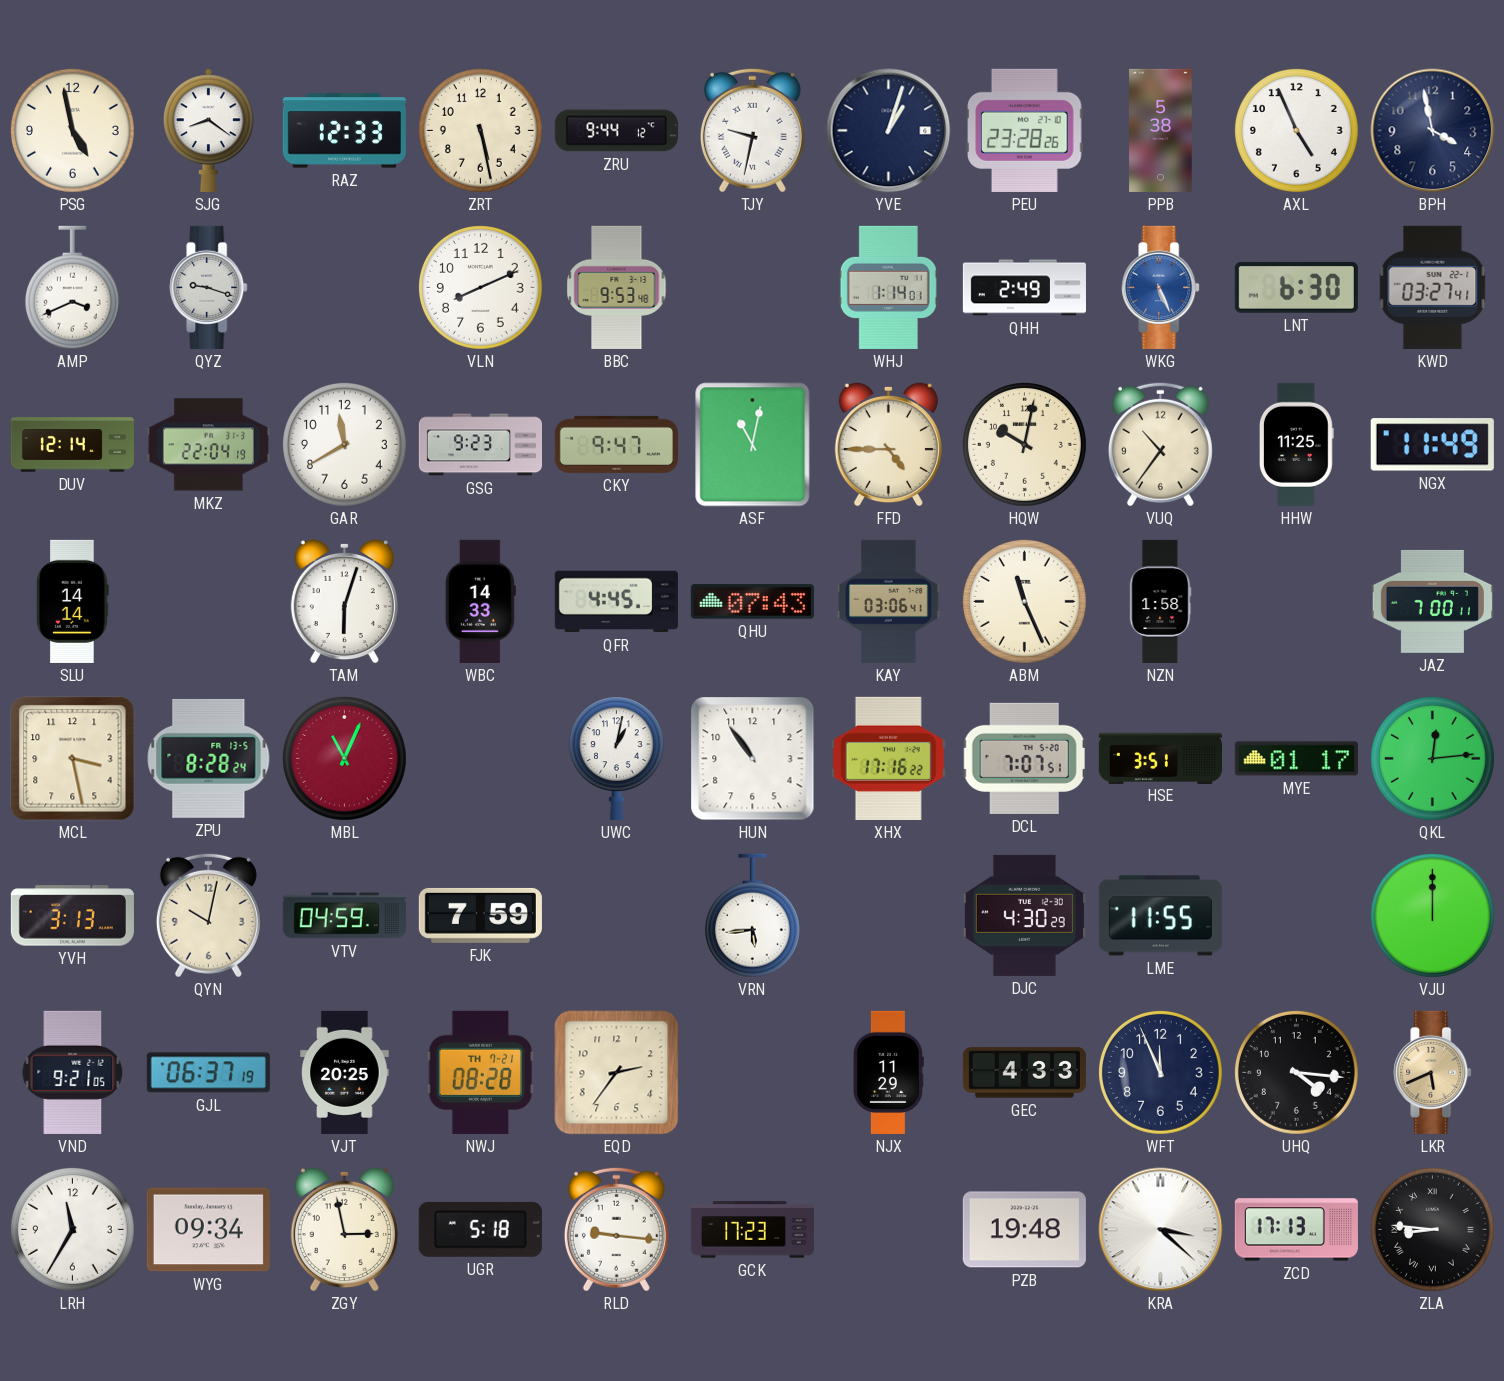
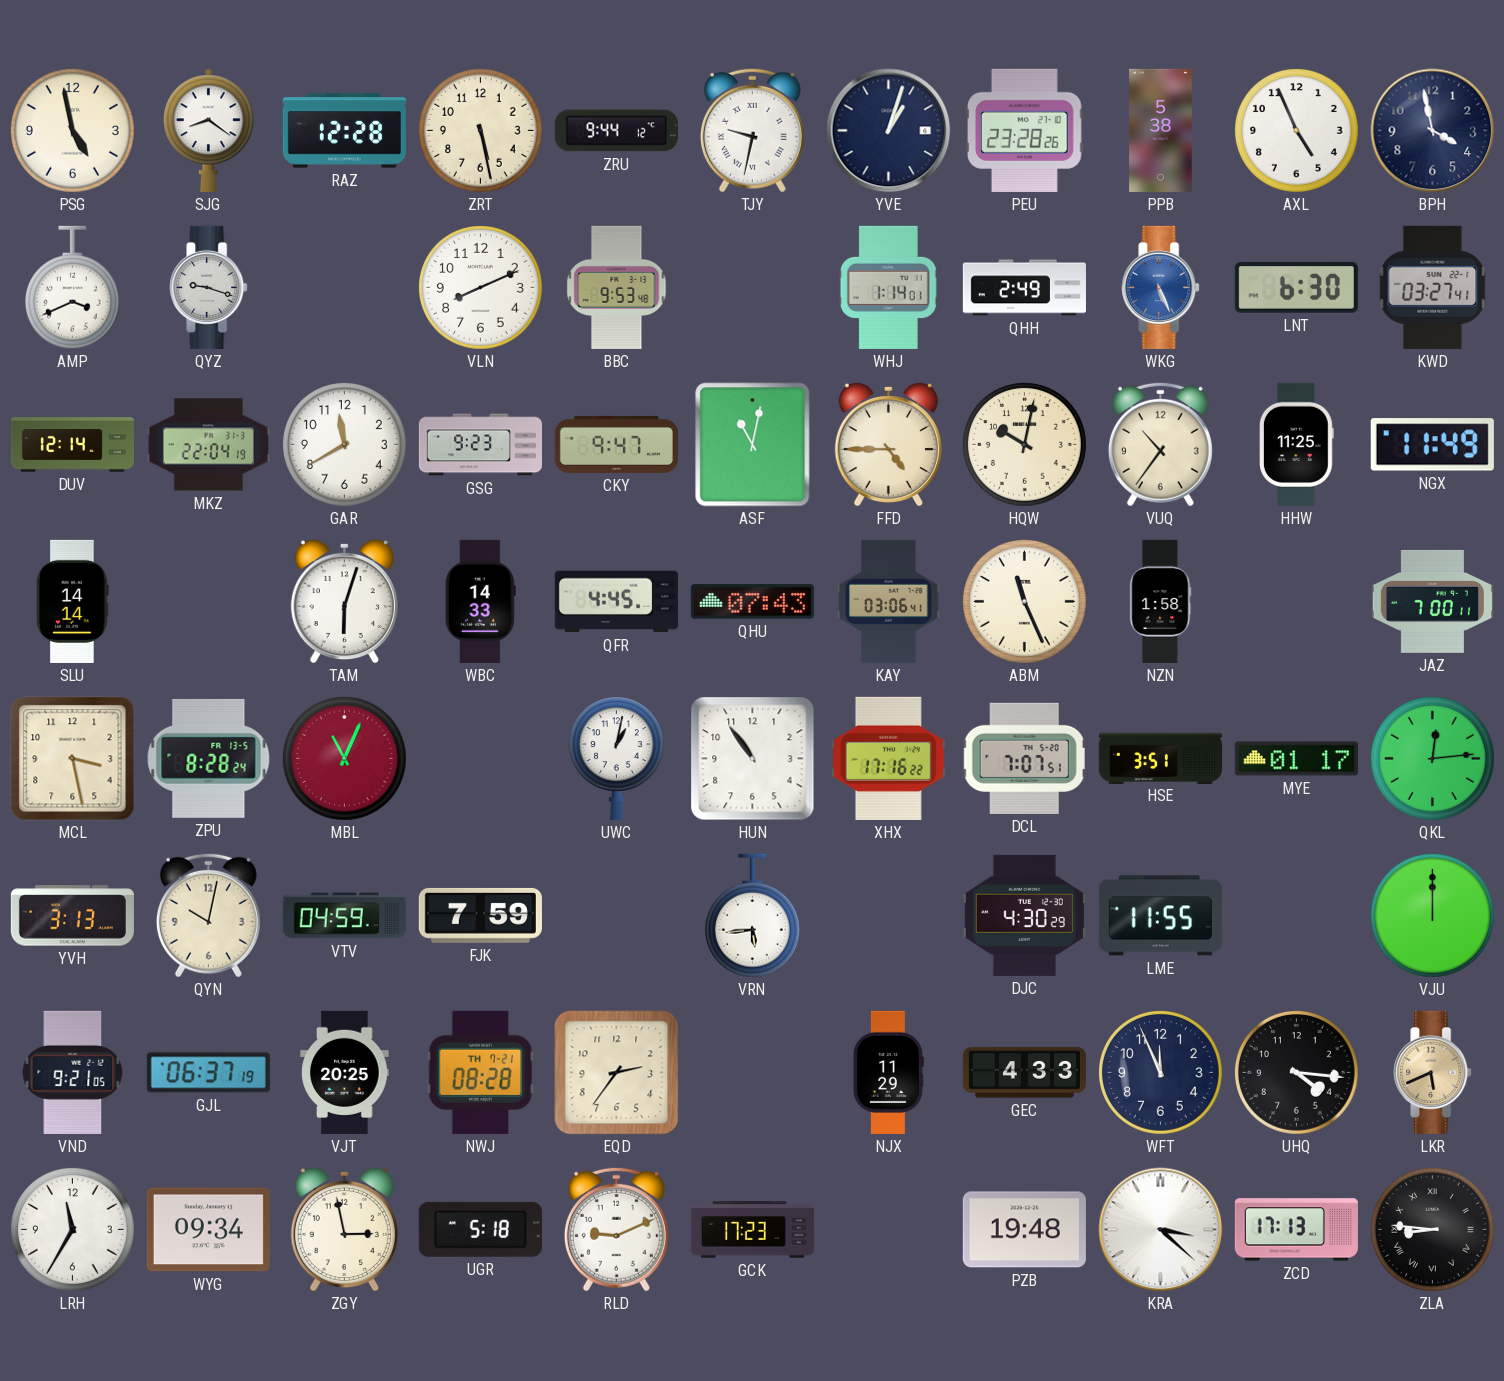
RAZ: 12:33 -> 12:28
RLD: 9:16 -> 9:11
